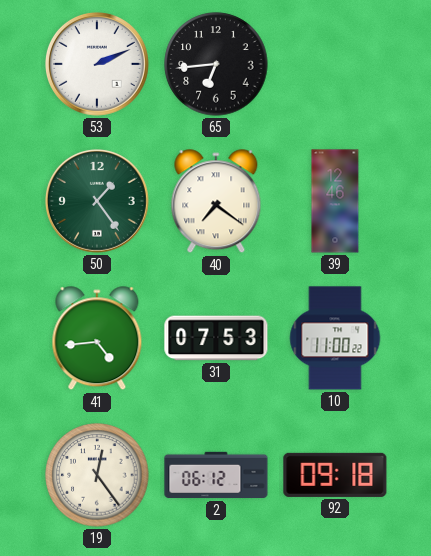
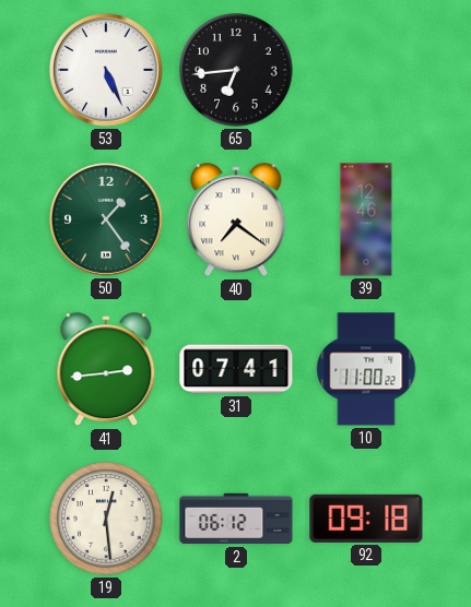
53: 2:11 -> 5:26
41: 4:44 -> 2:44
31: 07:53 -> 07:41
19: 12:24 -> 12:29
